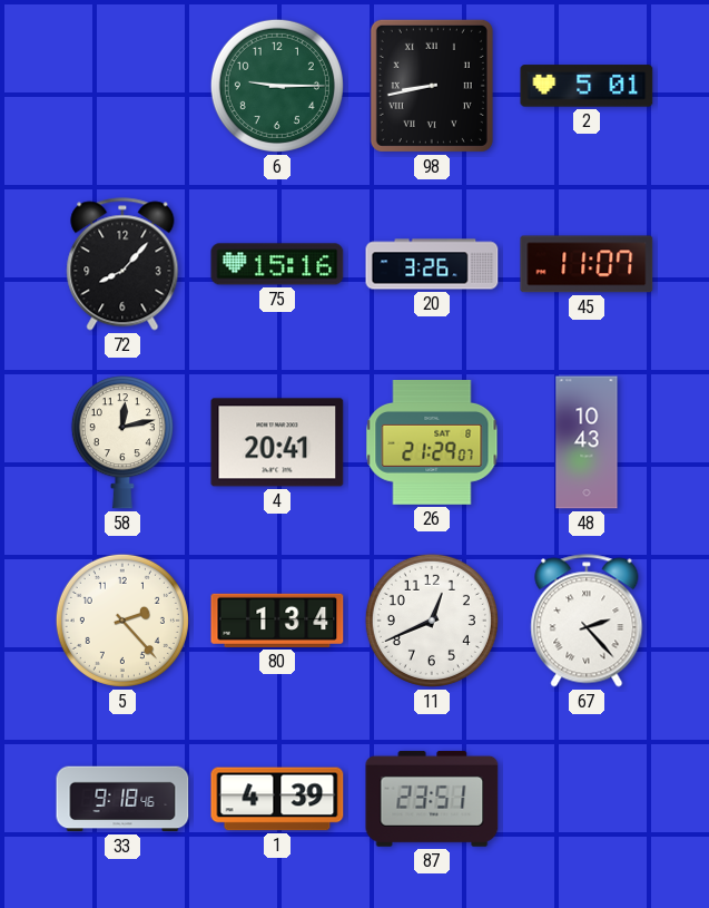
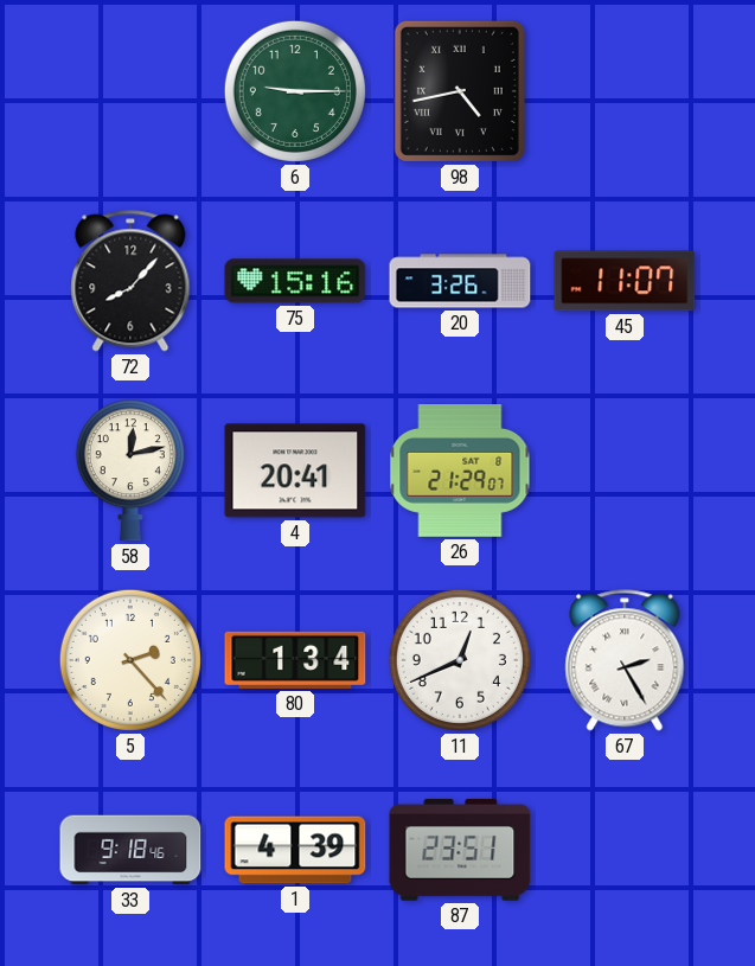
98: 8:43 -> 4:43
2: 5:01 -> none
48: 10:43 -> none
67: 2:23 -> 2:25
